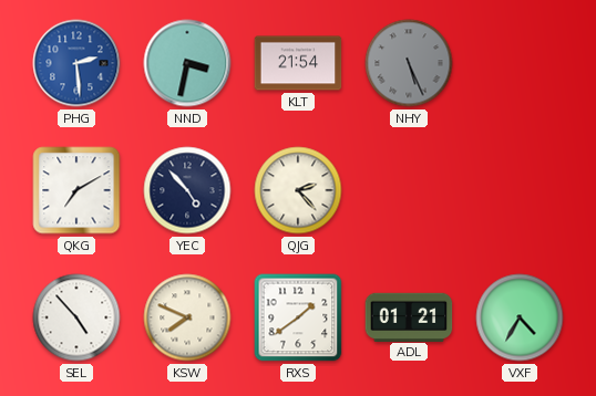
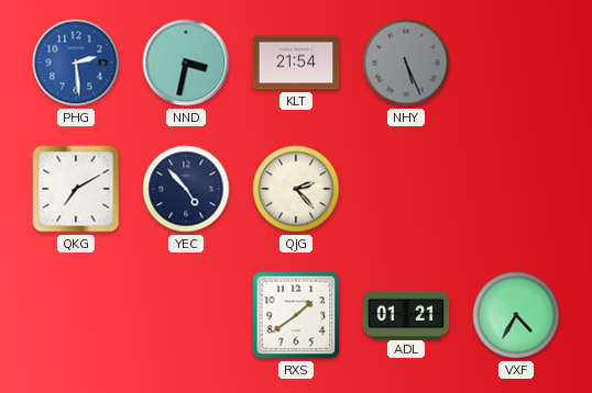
SEL: 4:53 -> none
KSW: 7:49 -> none
